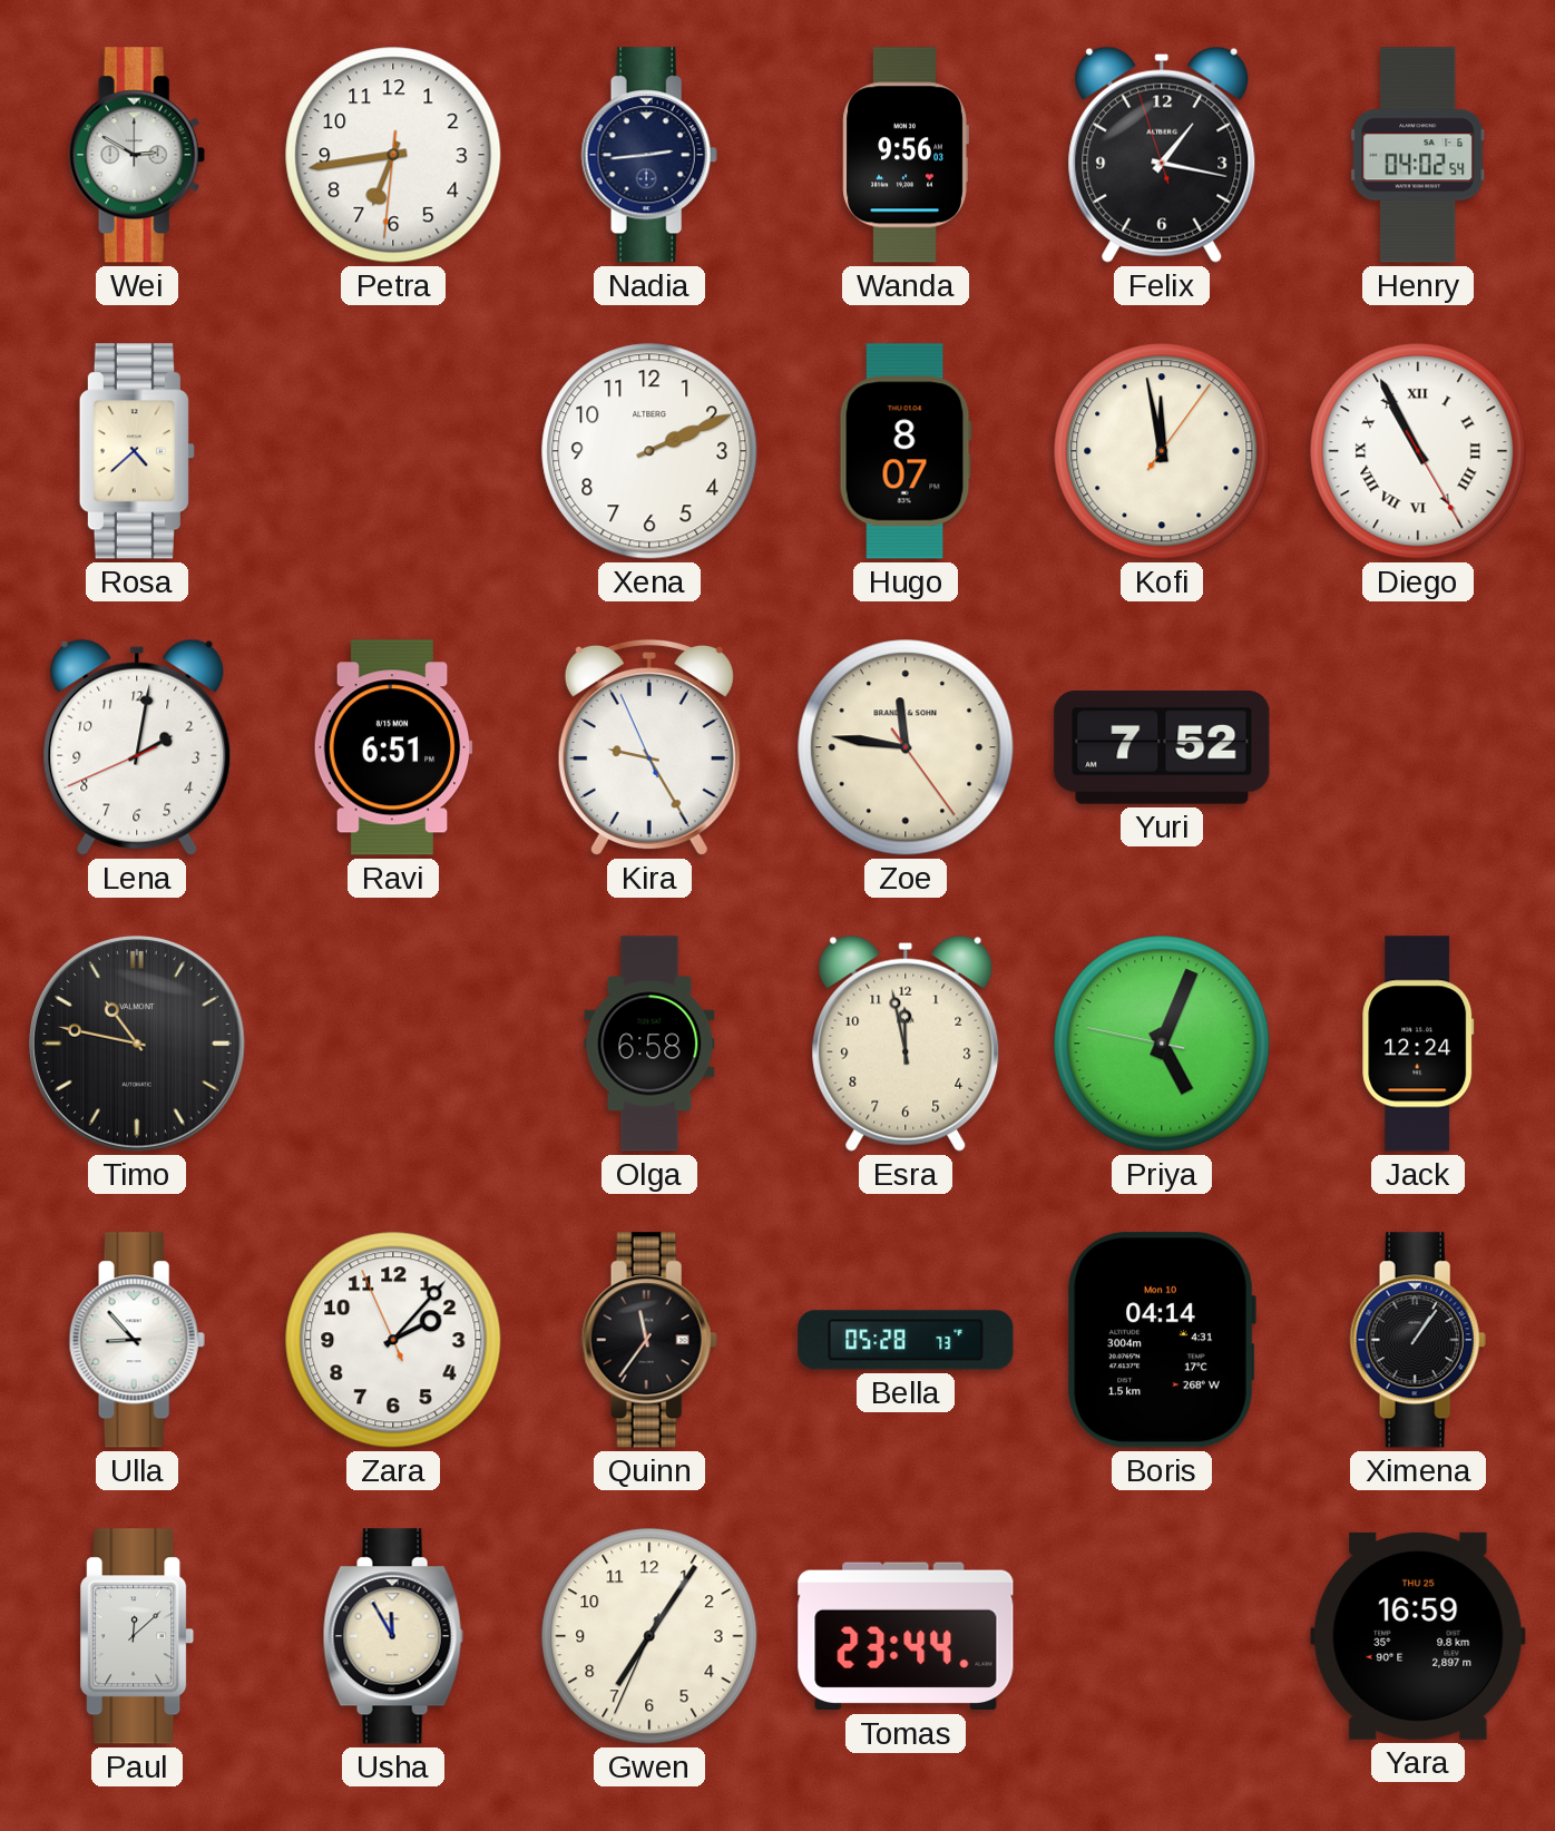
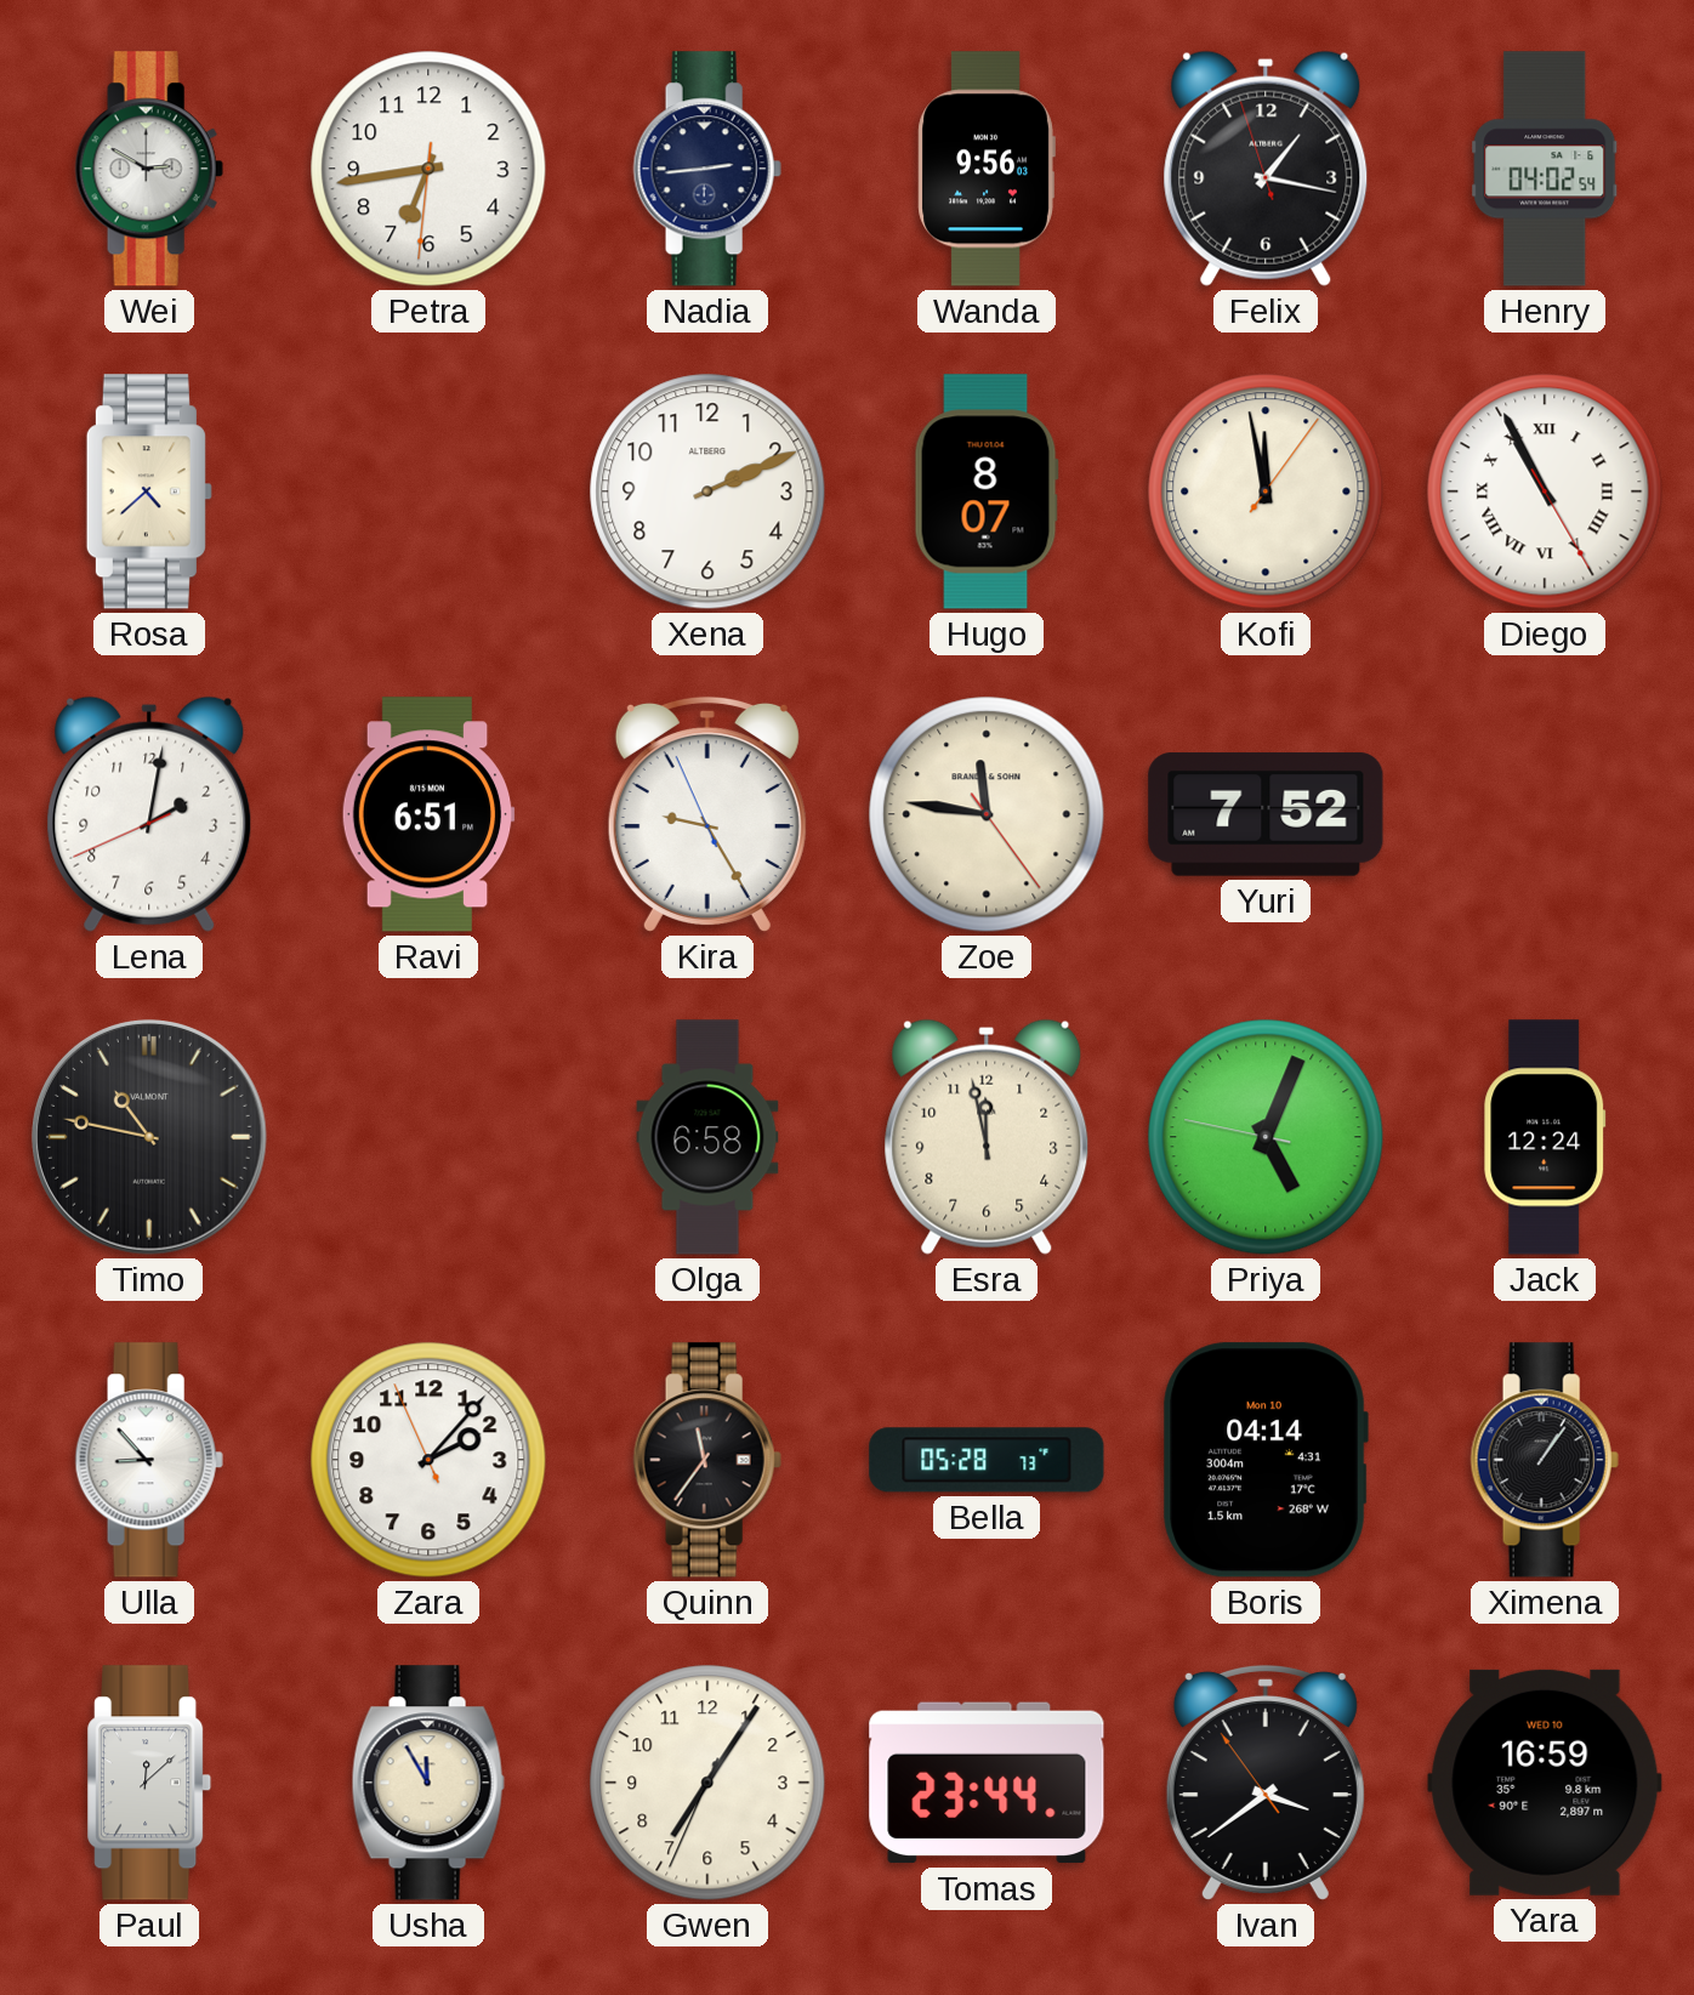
Ivan: none -> 3:38
Yara date: THU 25 -> WED 10
